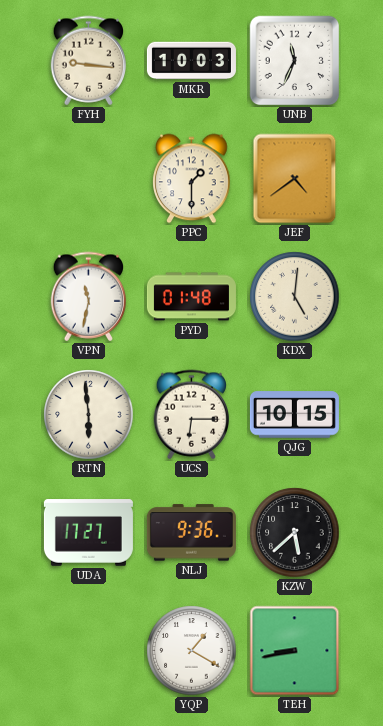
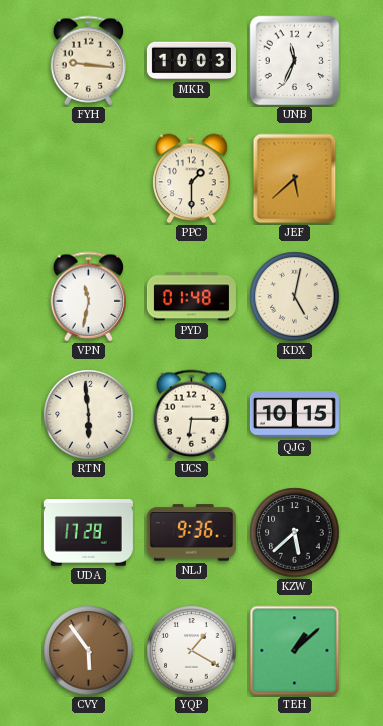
JEF: 4:39 -> 5:38
KDX: 5:01 -> 5:02
UDA: 17:27 -> 17:28
CVY: none -> 5:54
TEH: 8:43 -> 1:08
